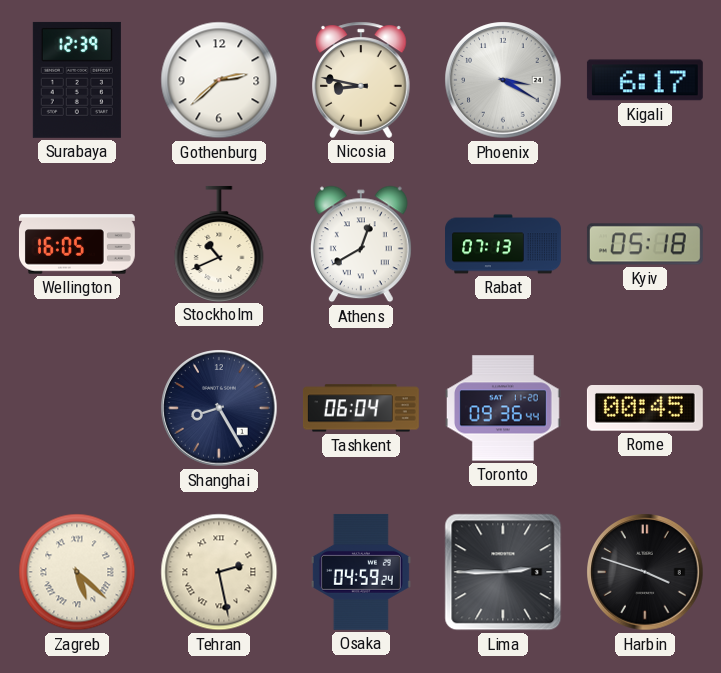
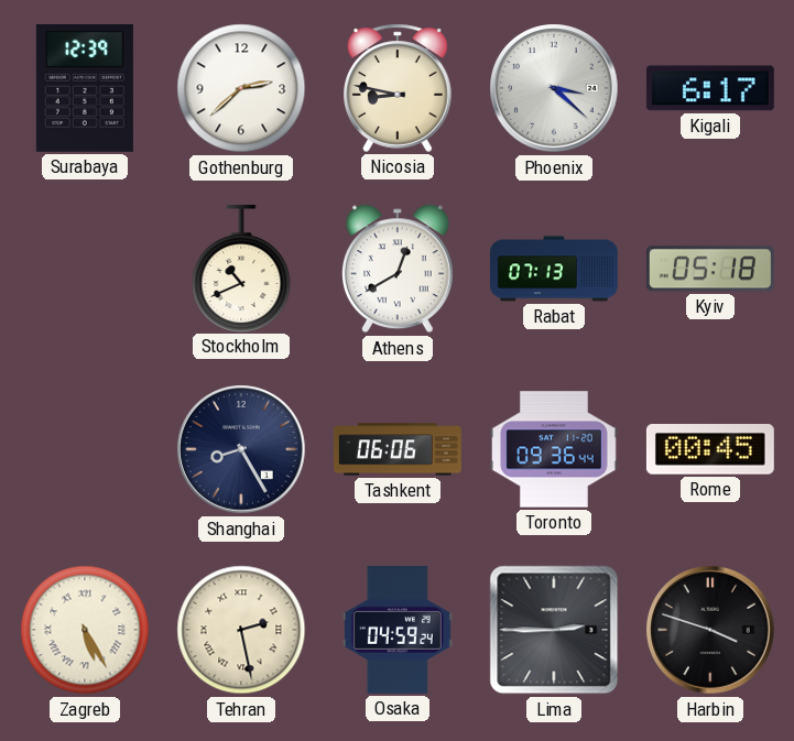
Phoenix: 3:20 -> 3:22
Wellington: 16:05 -> none
Tashkent: 06:04 -> 06:06
Zagreb: 5:22 -> 5:25
